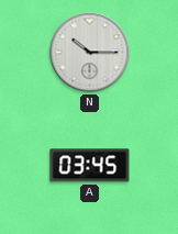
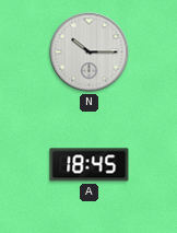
A: 03:45 -> 18:45
